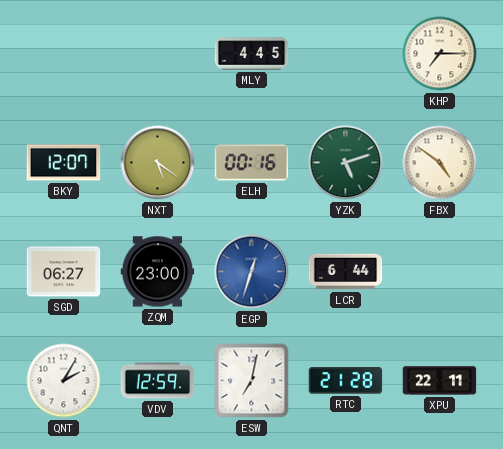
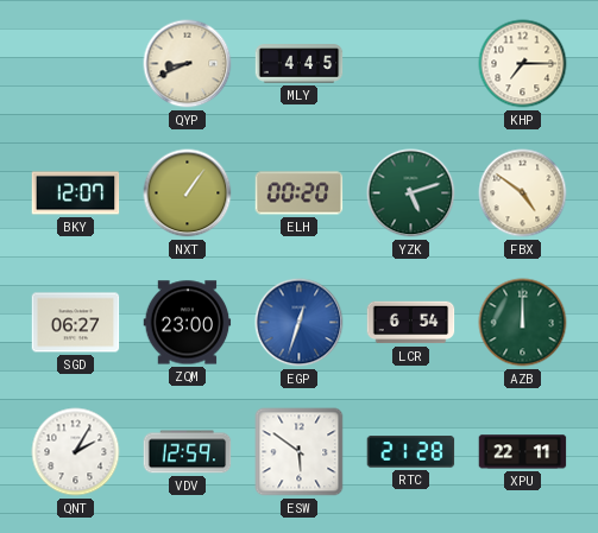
QYP: none -> 8:41
NXT: 5:21 -> 1:06
ELH: 00:16 -> 00:20
LCR: 6:44 -> 6:54
AZB: none -> 12:00
ESW: 7:02 -> 5:51
